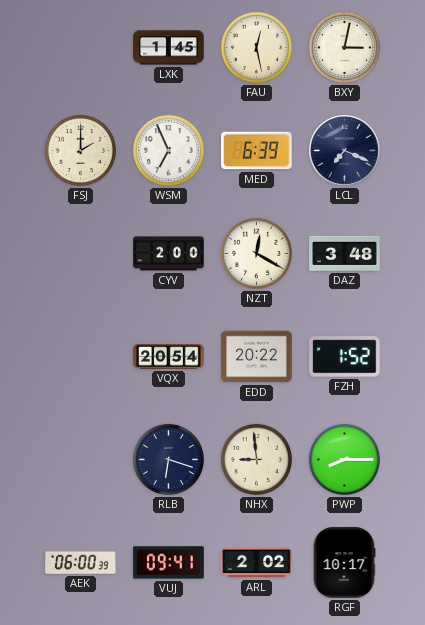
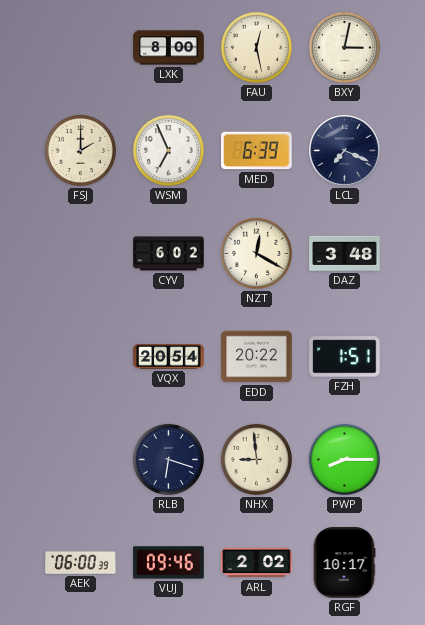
LXK: 1:45 -> 8:00
CYV: 2:00 -> 6:02
FZH: 1:52 -> 1:51
VUJ: 09:41 -> 09:46
